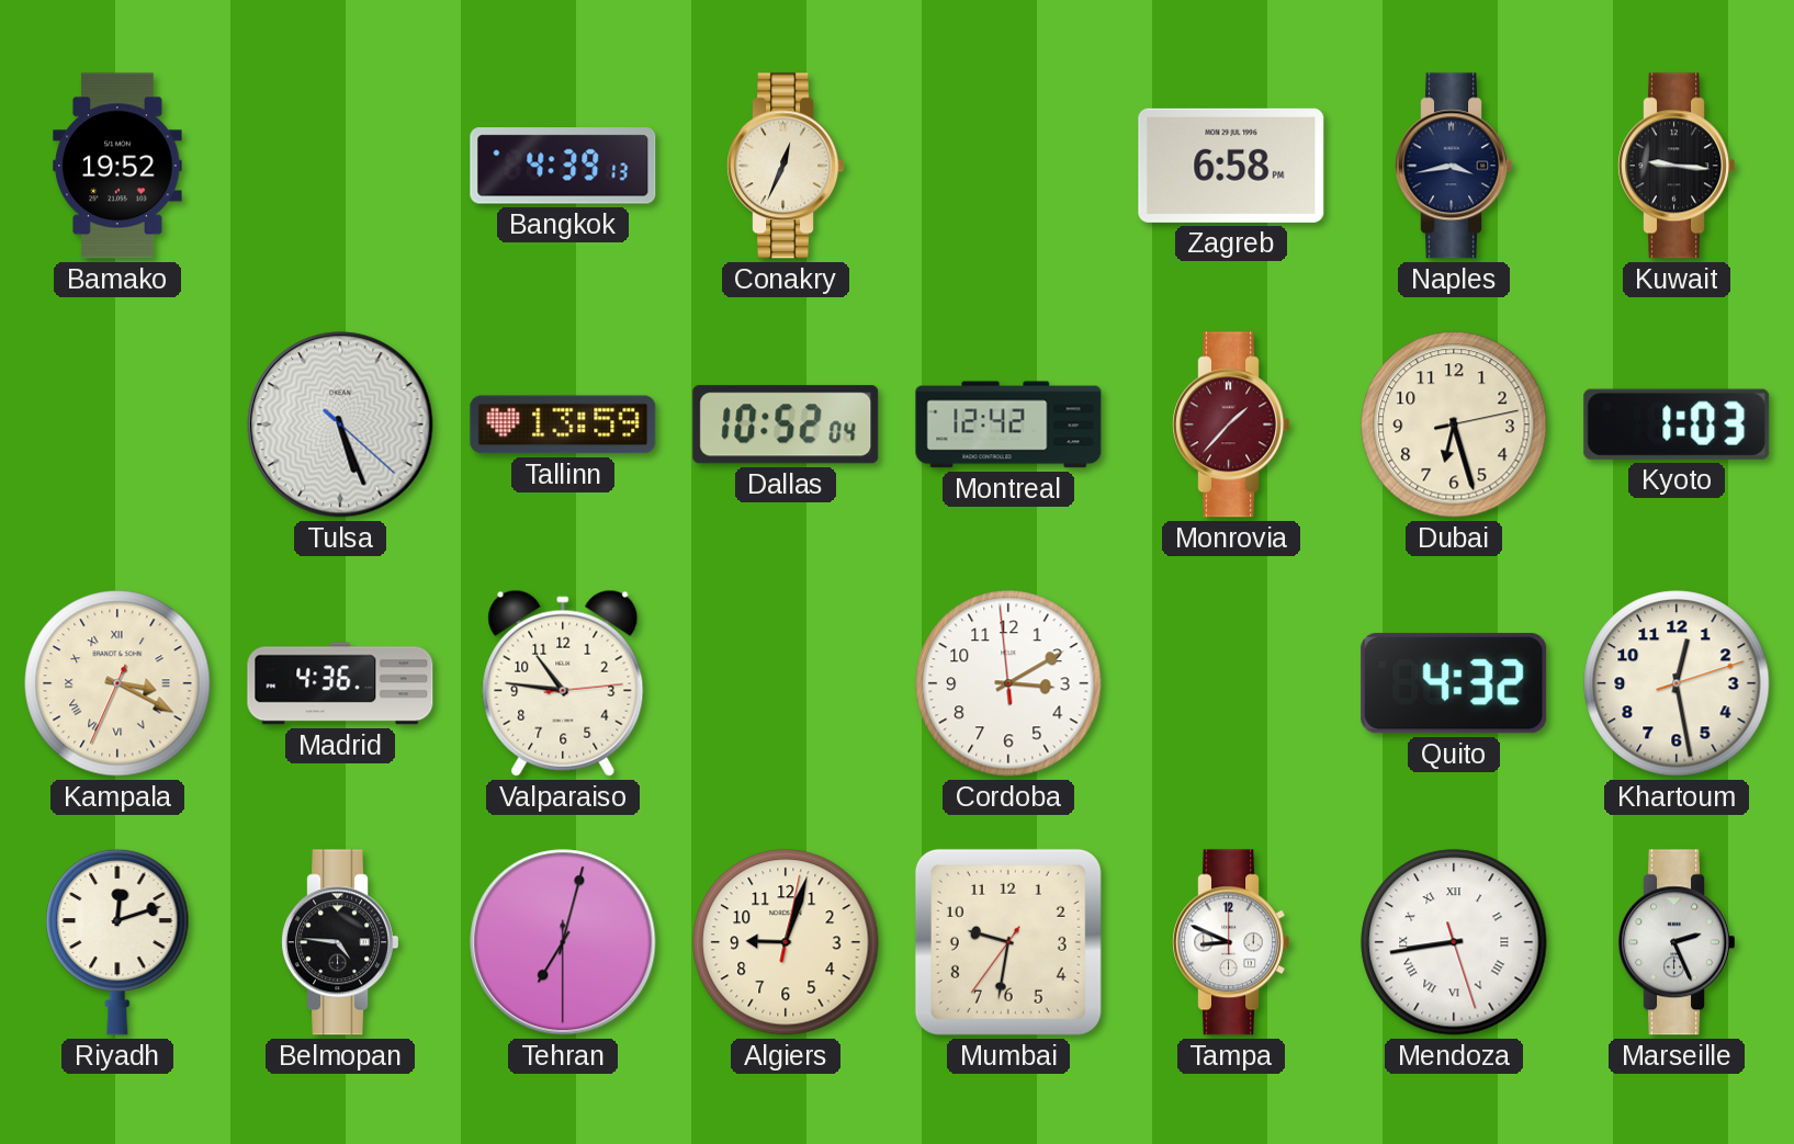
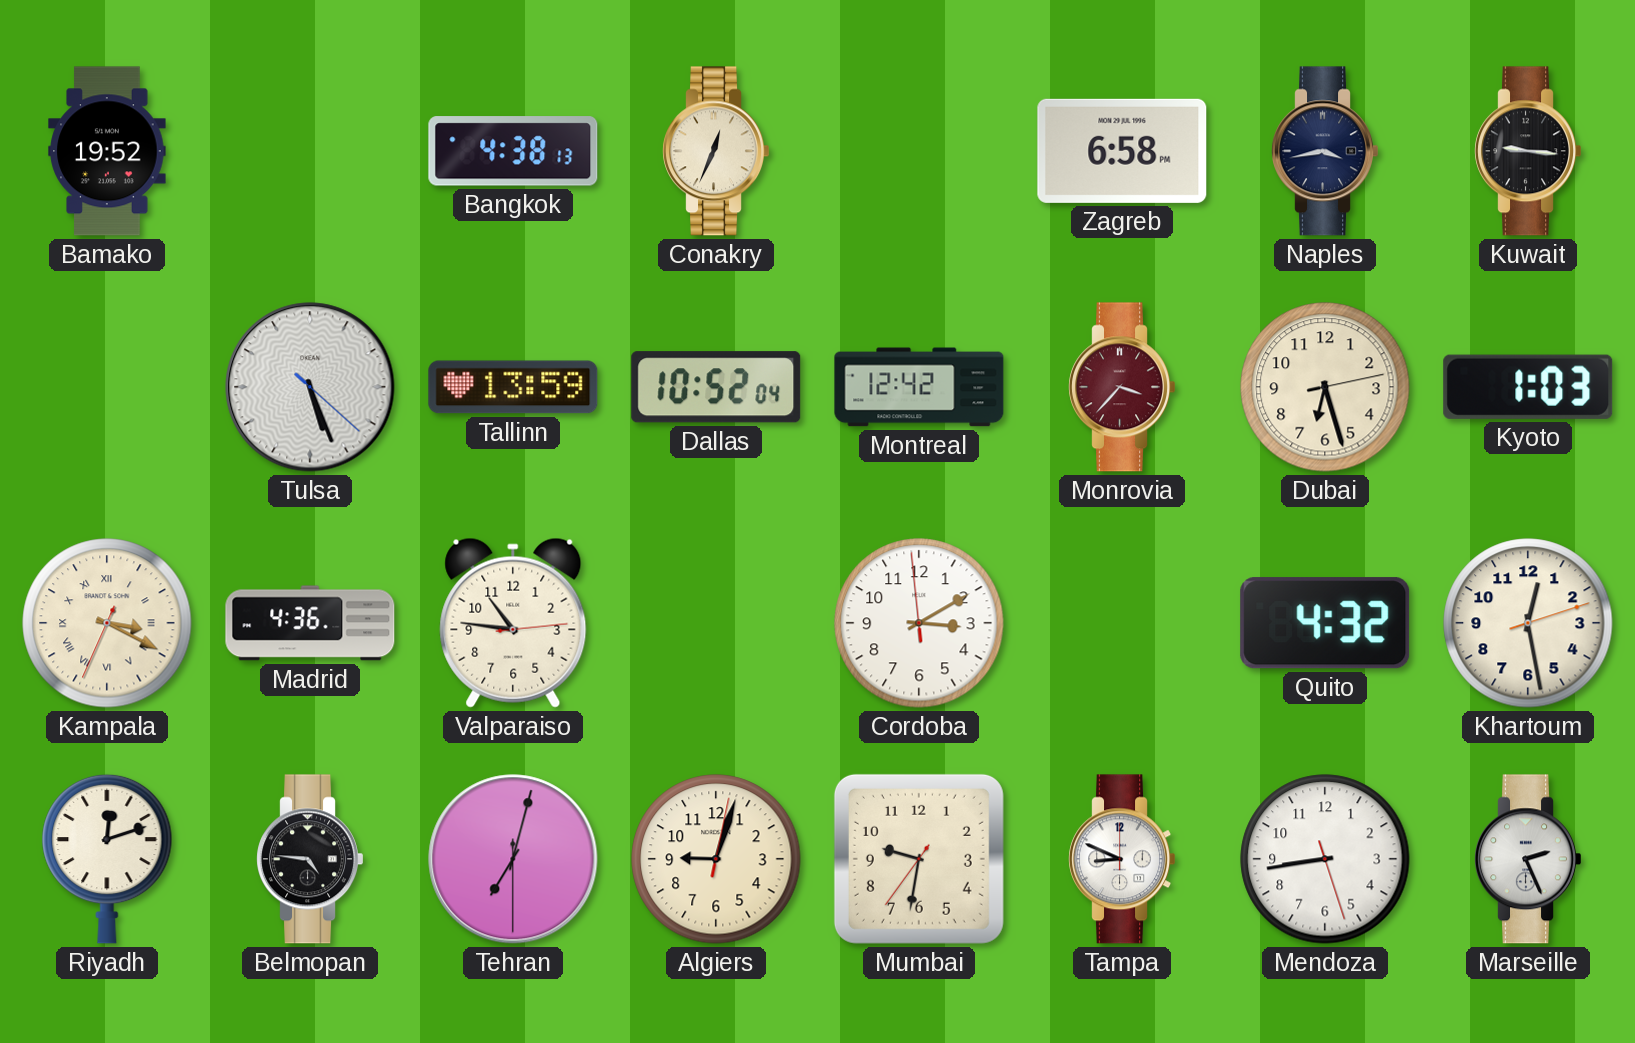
Bangkok: 4:39 -> 4:38
Monrovia: 1:37 -> 3:37
Mendoza numerals: Roman -> Arabic
